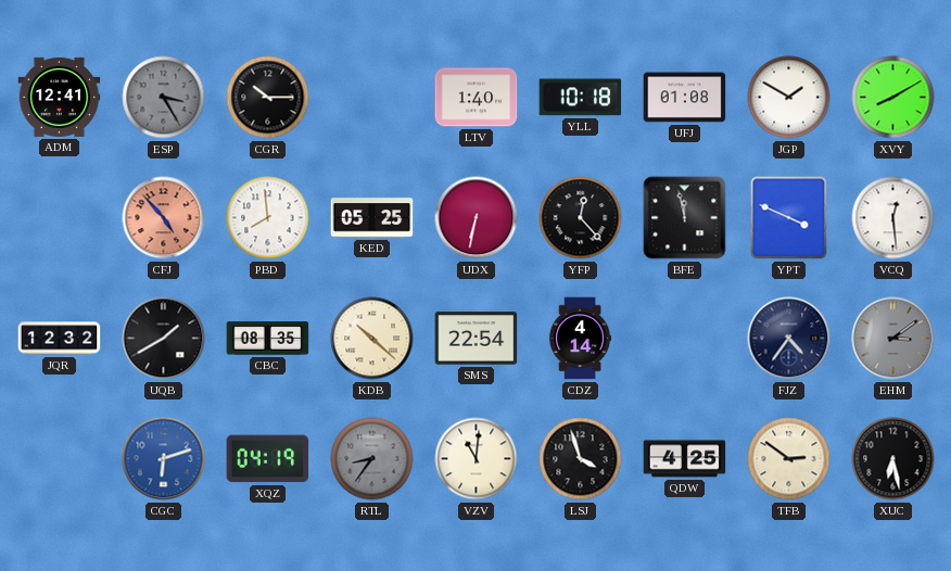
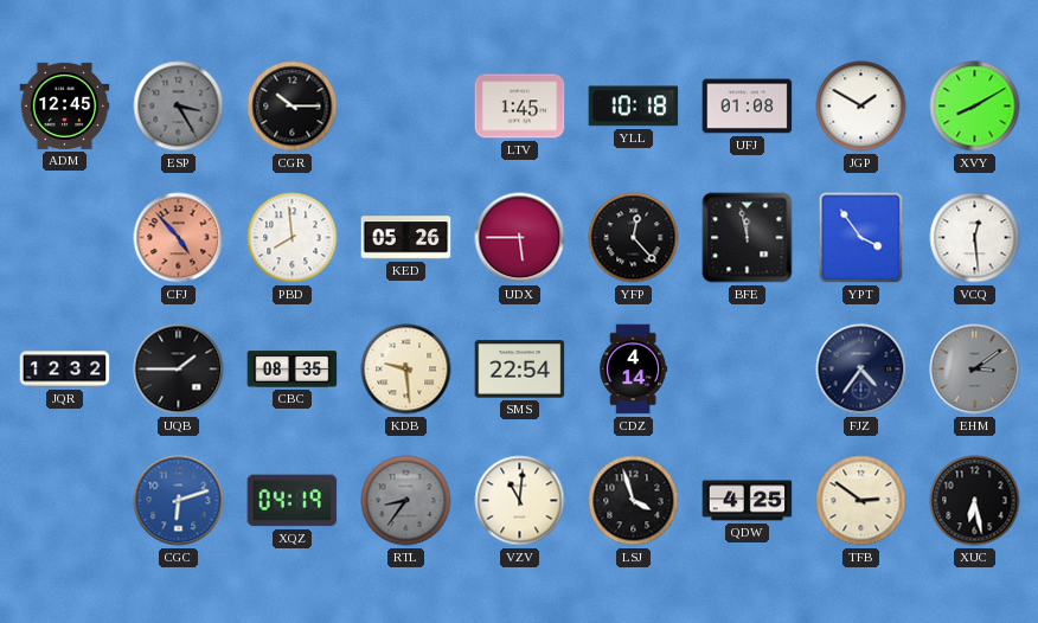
ADM: 12:41 -> 12:45
LTV: 1:40 -> 1:45
KED: 05:25 -> 05:26
UDX: 6:32 -> 5:45
YPT: 3:49 -> 3:54
UQB: 1:40 -> 1:45
KDB: 10:22 -> 9:29
